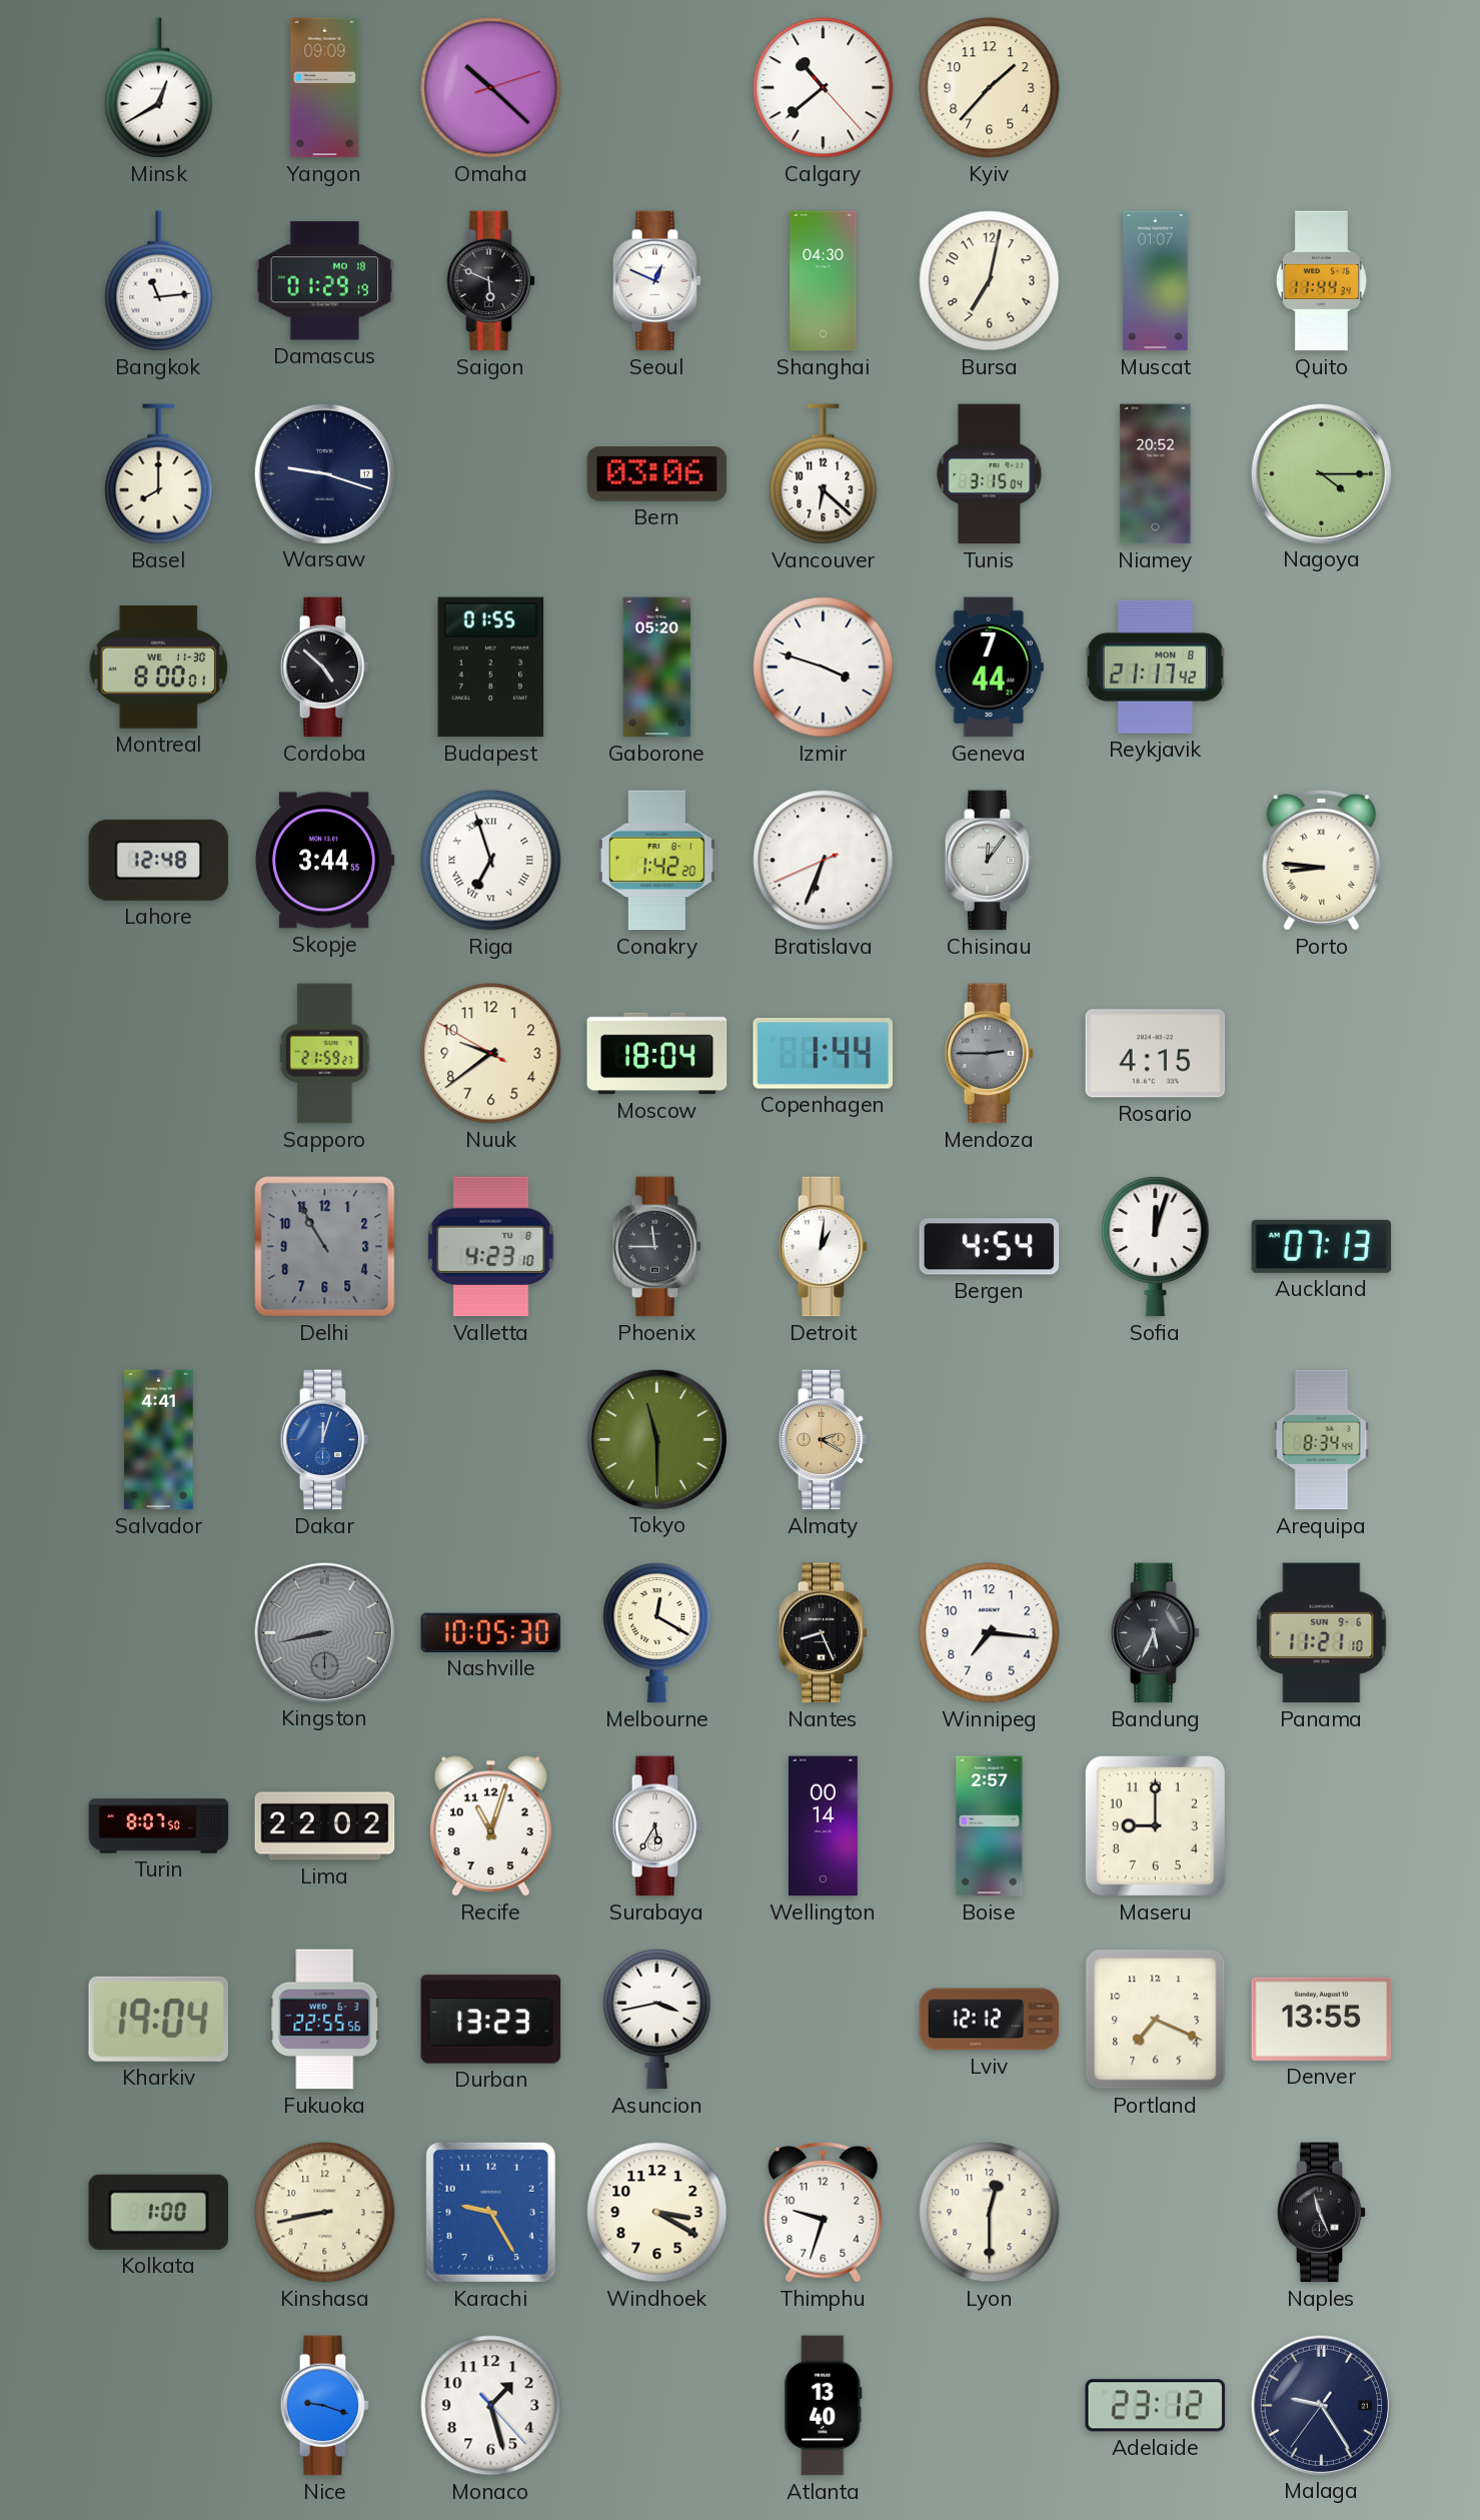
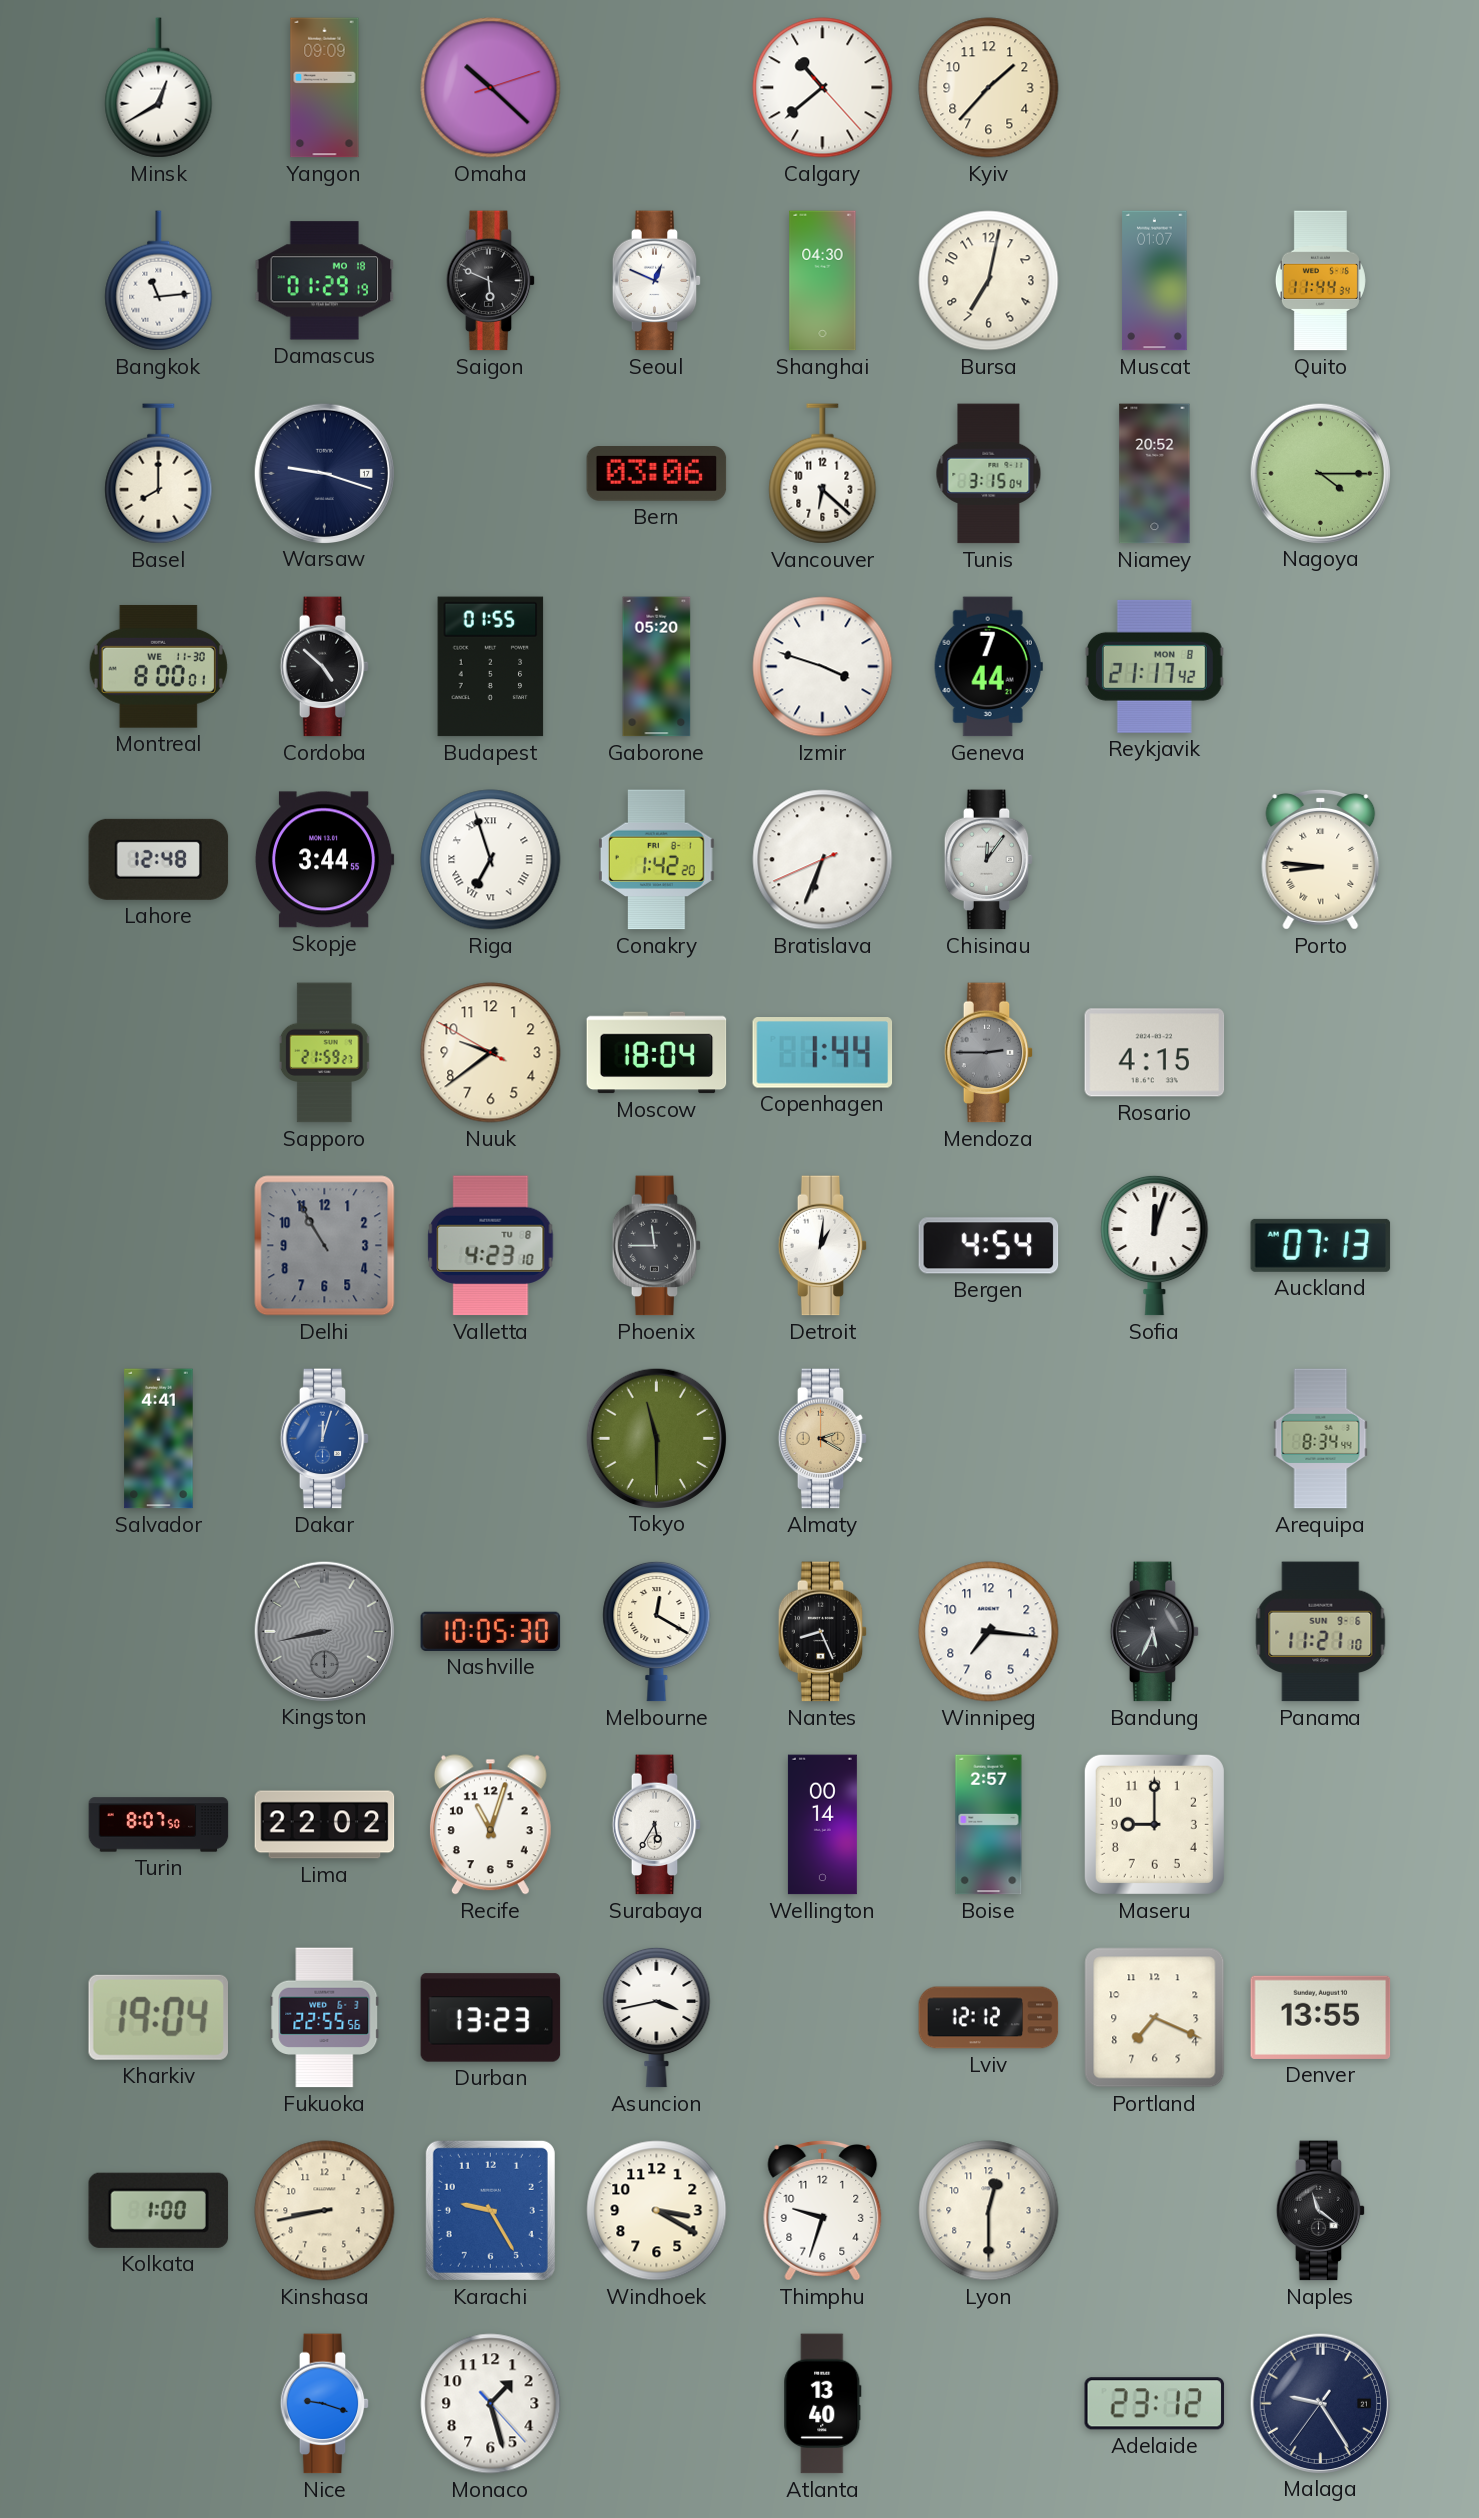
Naples: 11:26 -> 11:21
